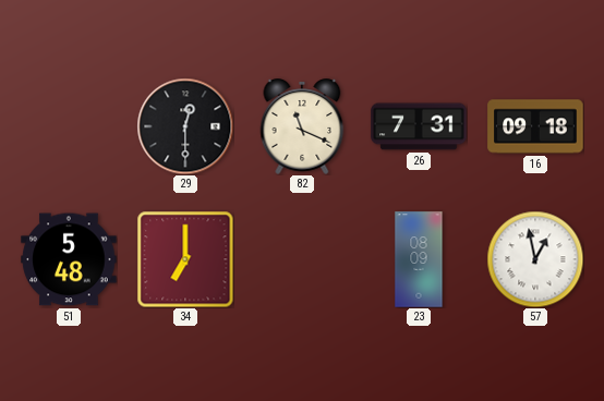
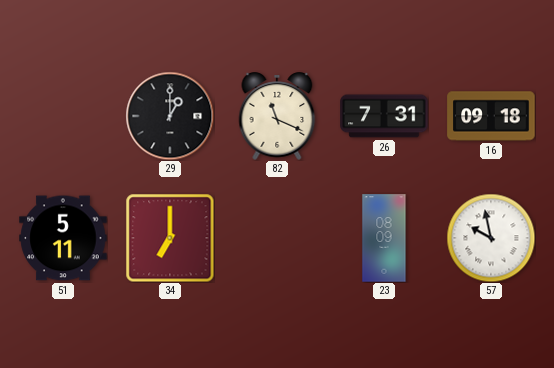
29: 12:30 -> 1:00
51: 5:48 -> 5:11
57: 12:58 -> 9:58
